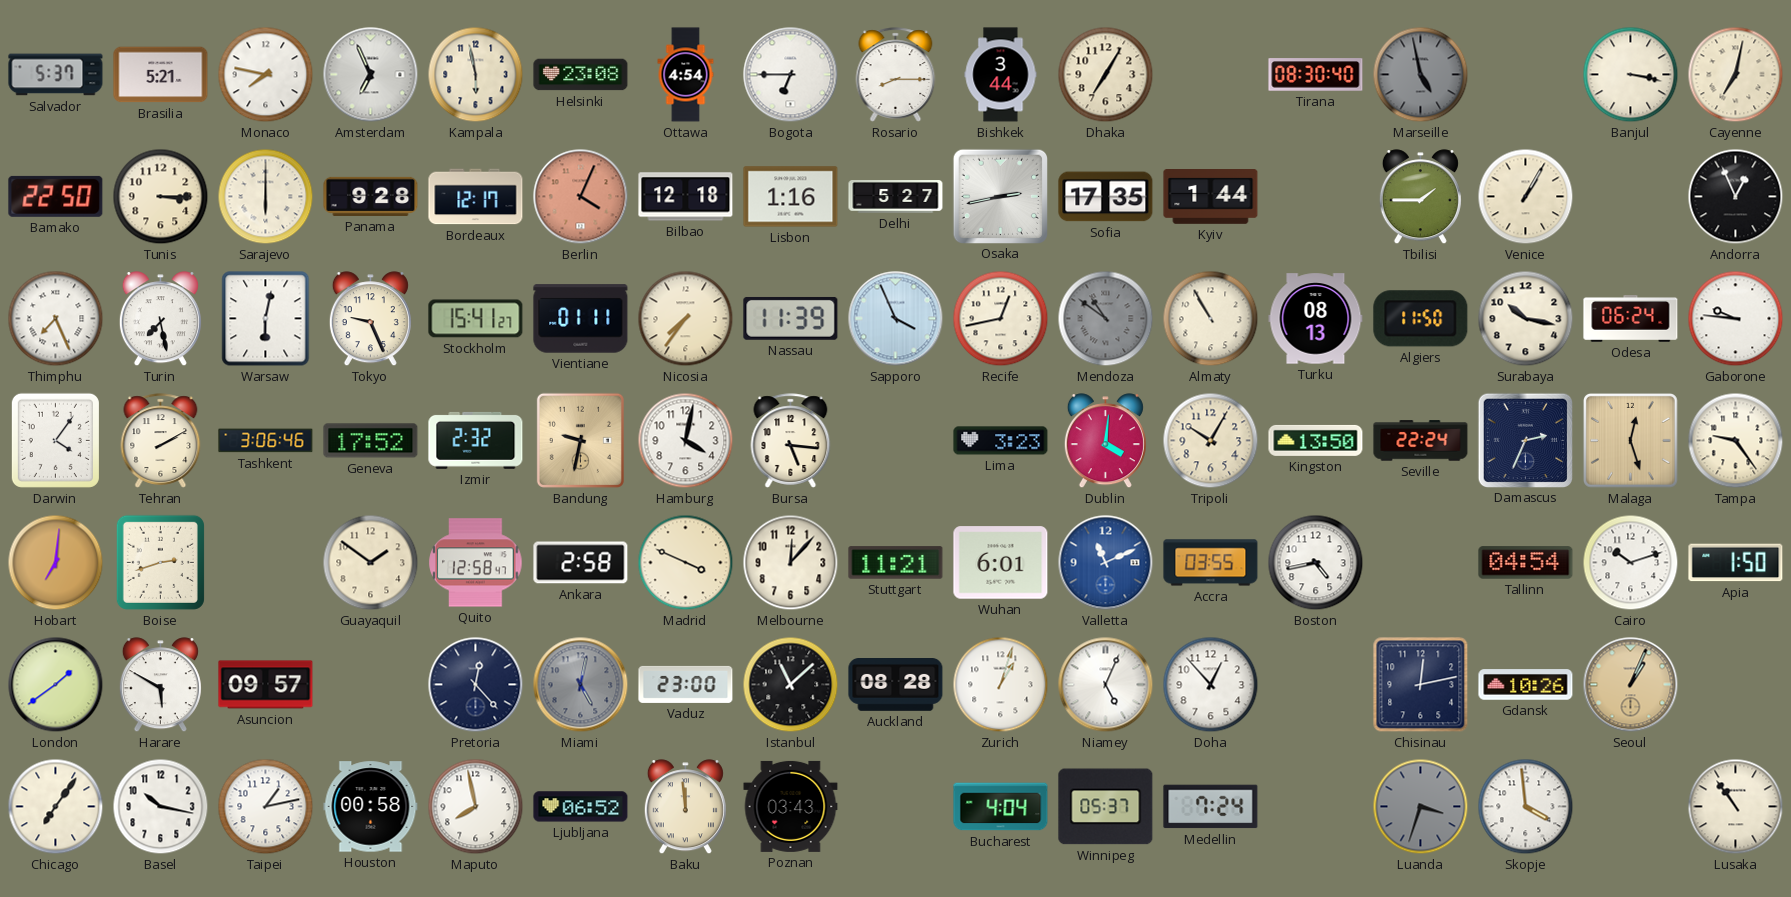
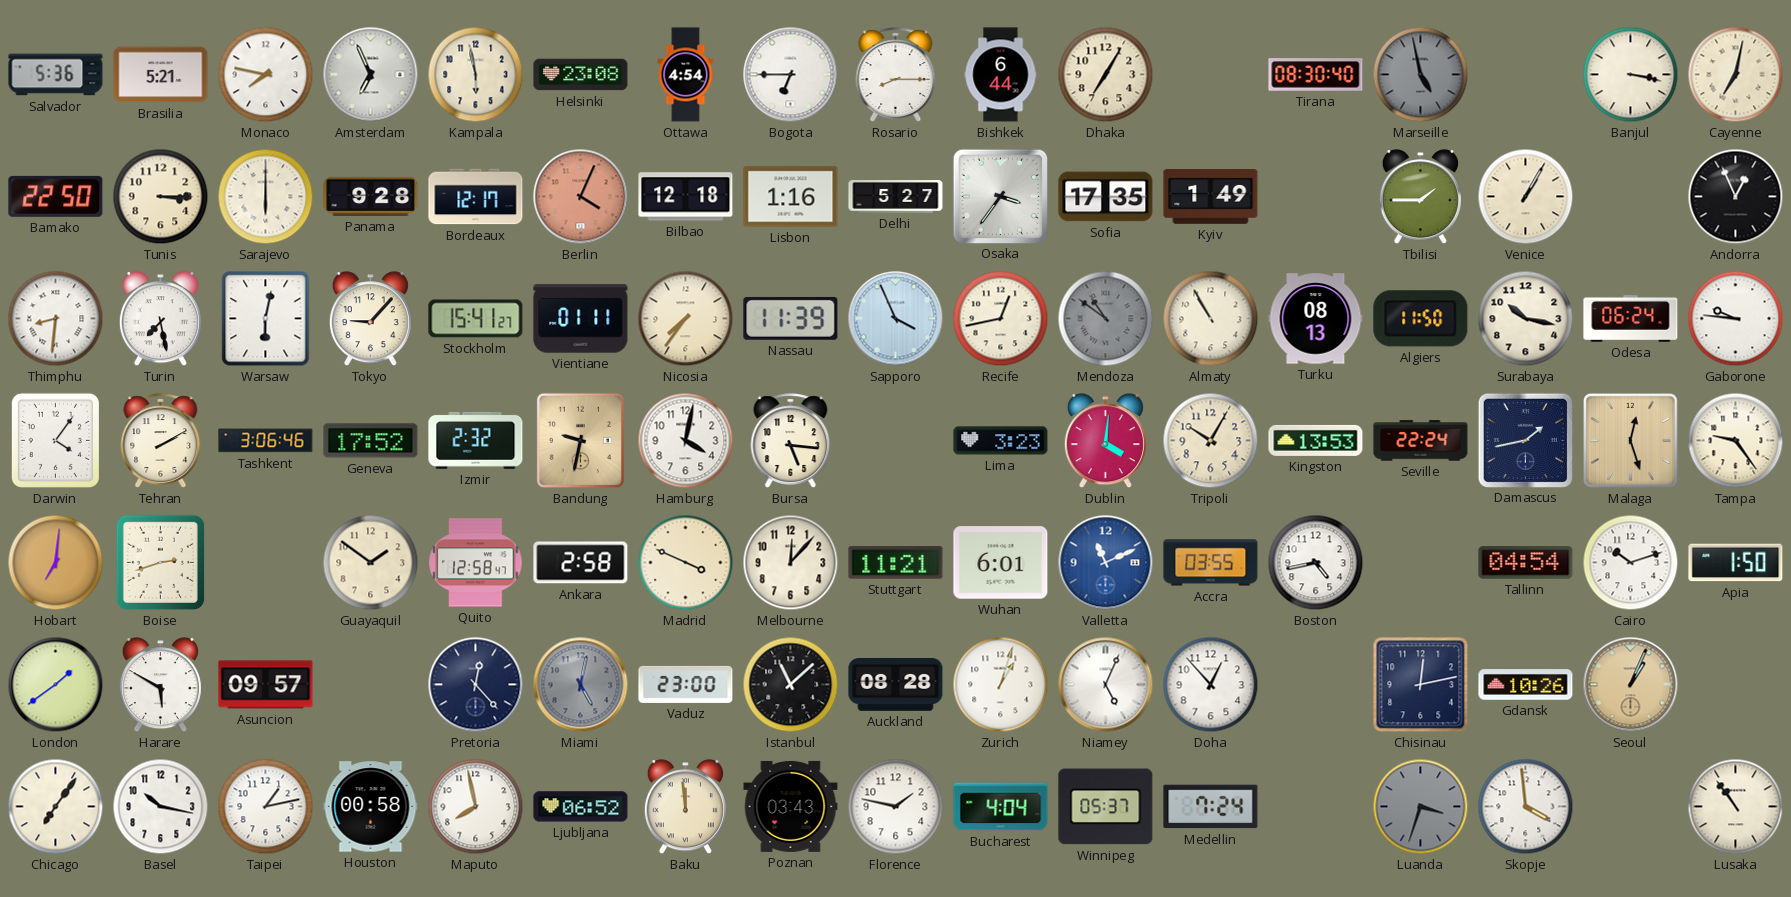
Salvador: 5:37 -> 5:36
Bishkek: 3:44 -> 6:44
Osaka: 2:43 -> 3:36
Kyiv: 1:44 -> 1:49
Thimphu: 7:26 -> 8:31
Tokyo: 9:26 -> 9:07
Kingston: 13:50 -> 13:53
Damascus: 2:34 -> 1:43
Florence: none -> 1:47
